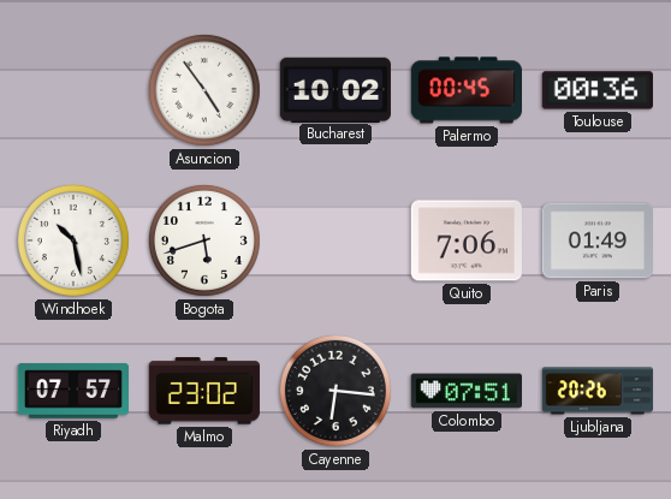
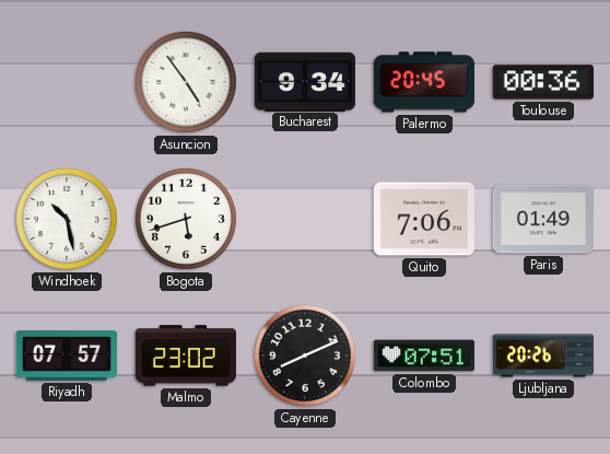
Bucharest: 10:02 -> 9:34
Palermo: 00:45 -> 20:45
Cayenne: 6:16 -> 8:11
